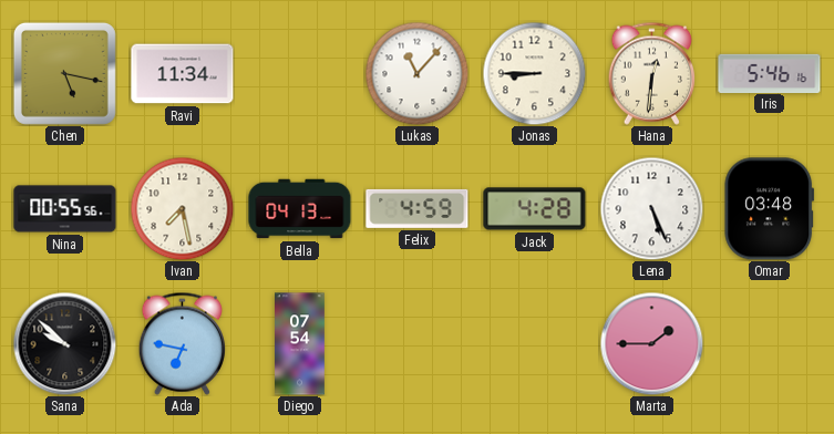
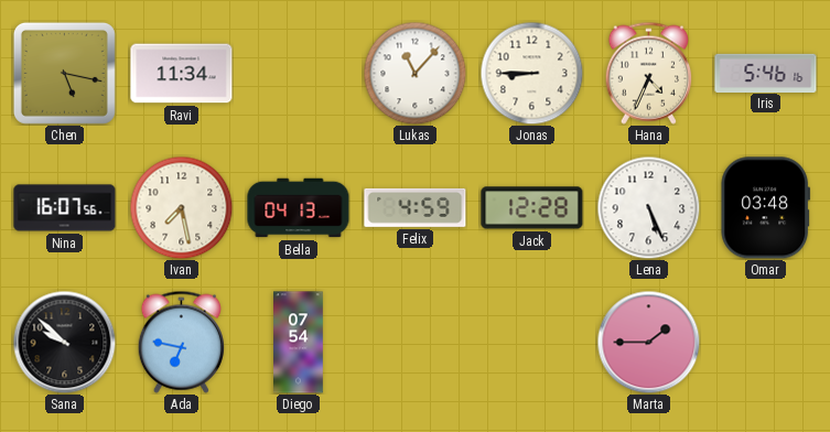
Hana: 12:31 -> 4:34
Nina: 00:55 -> 16:07
Jack: 4:28 -> 12:28
